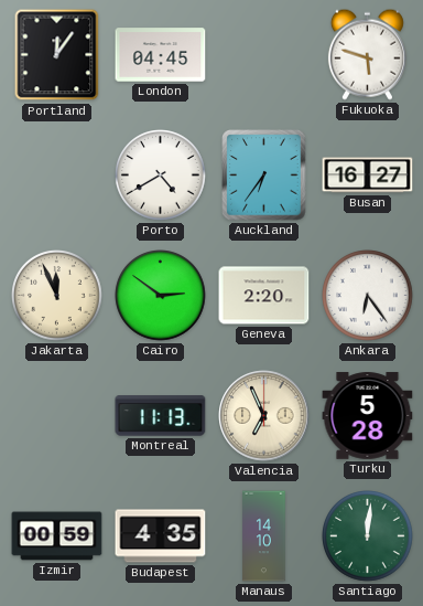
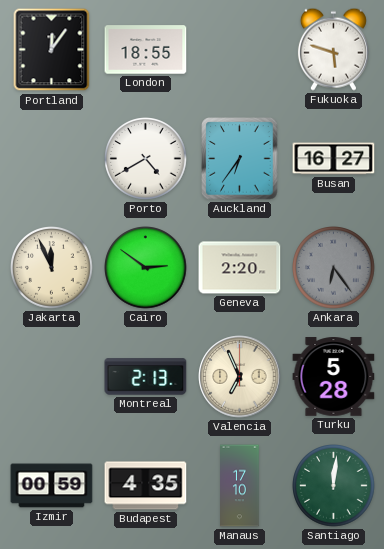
London: 04:45 -> 18:55
Ankara dial: white -> grey
Montreal: 11:13 -> 2:13
Manaus: 14:10 -> 17:10
